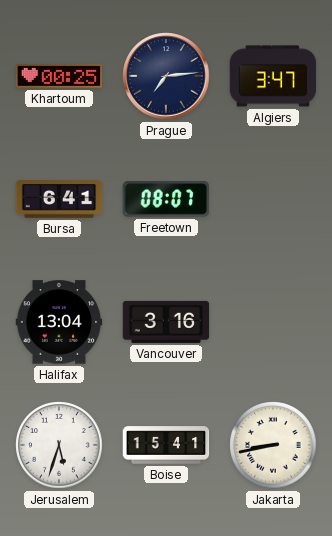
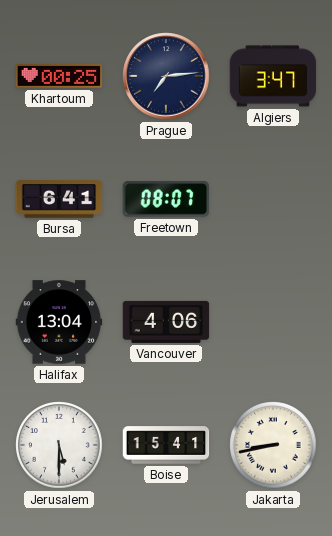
Vancouver: 3:16 -> 4:06
Jerusalem: 5:33 -> 5:30
